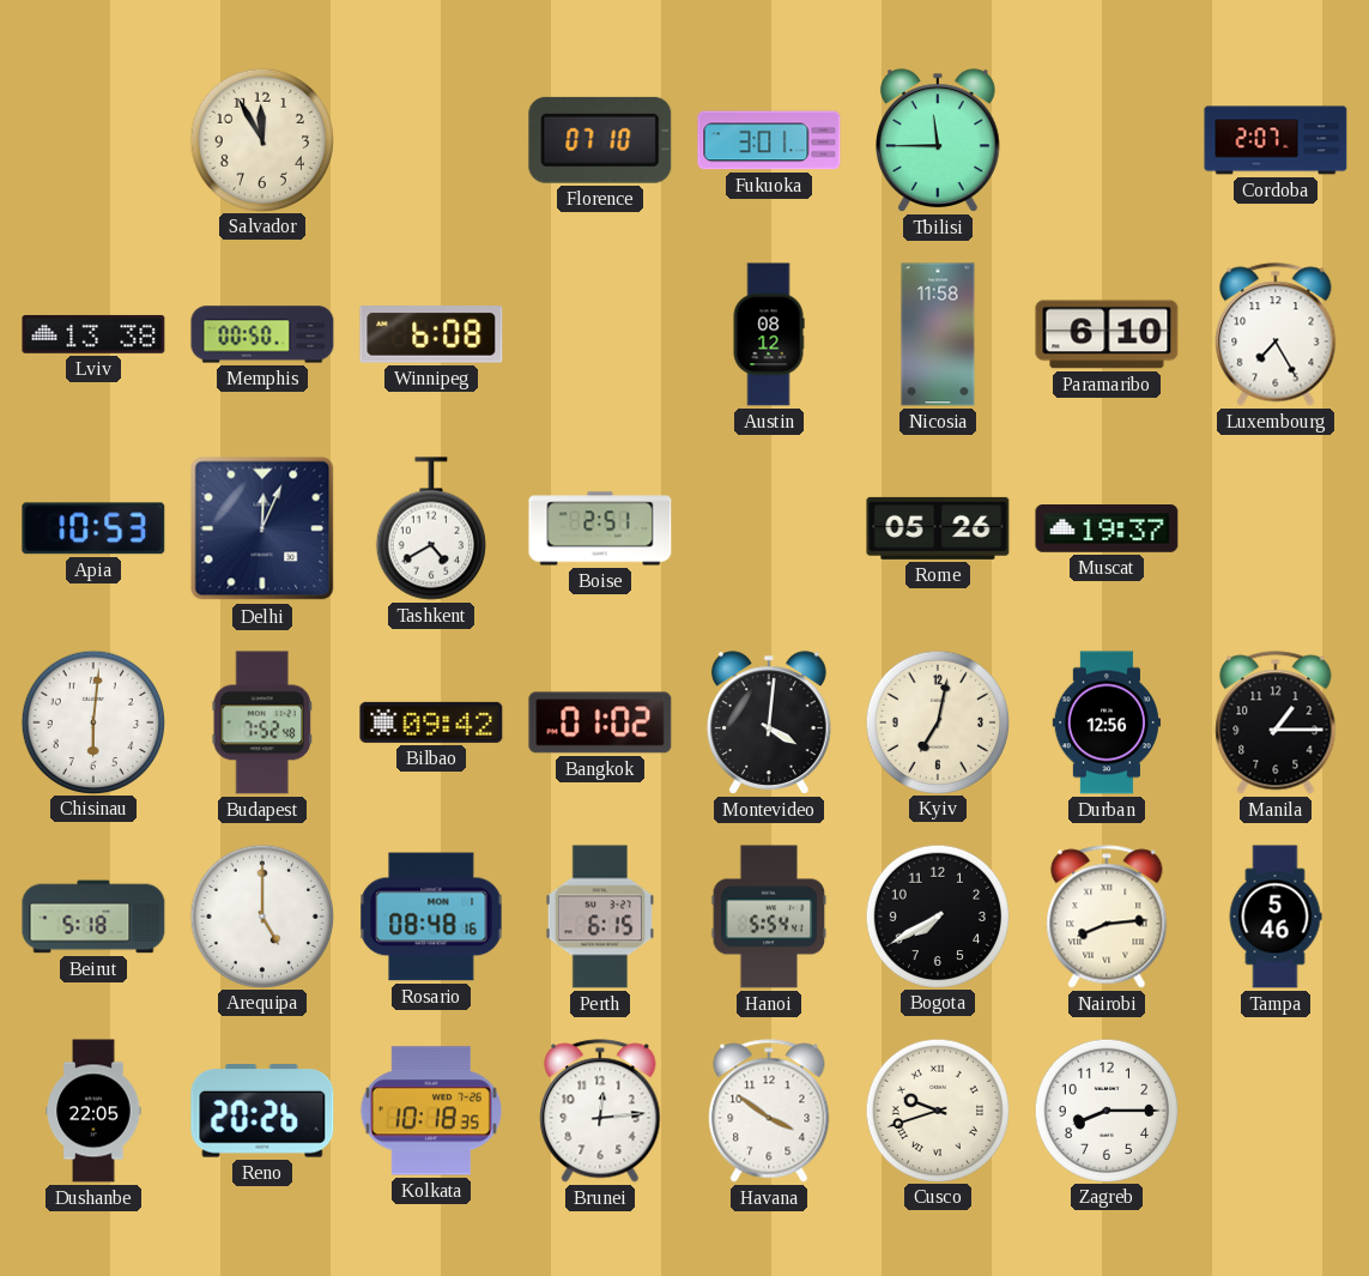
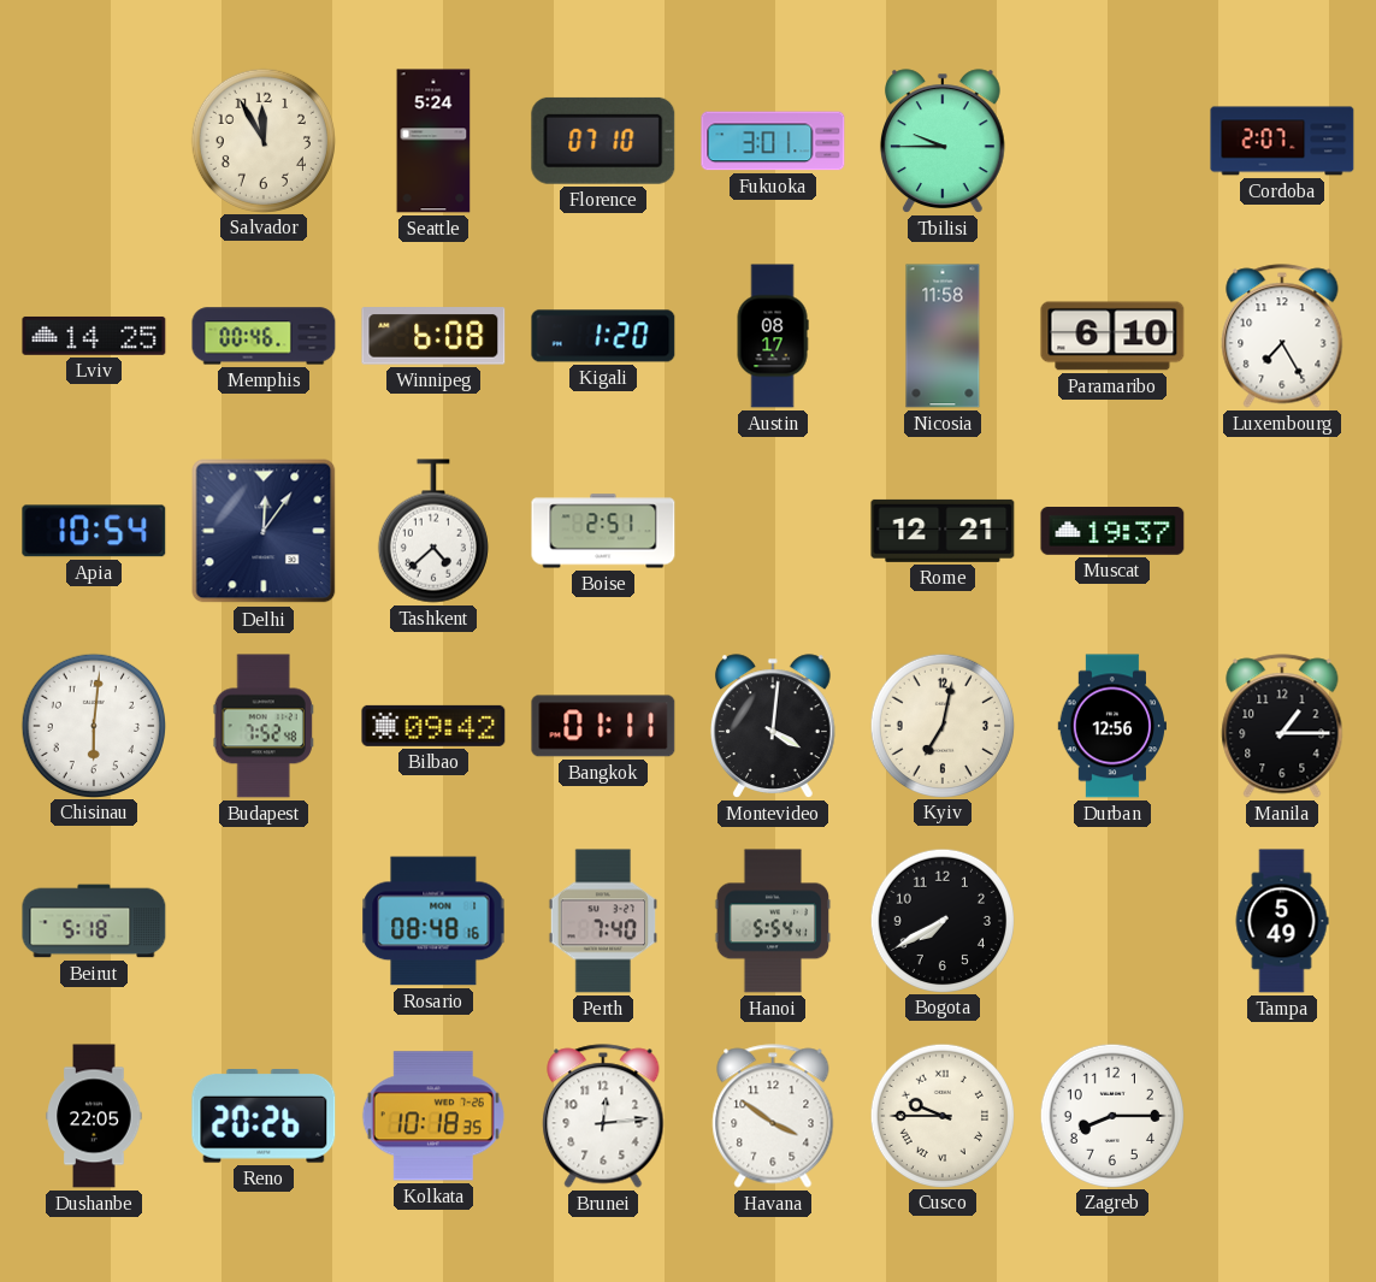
Seattle: none -> 5:24
Tbilisi: 11:45 -> 9:45
Lviv: 13:38 -> 14:25
Memphis: 00:50 -> 00:46
Kigali: none -> 1:20
Austin: 08:12 -> 08:17
Apia: 10:53 -> 10:54
Delhi: 12:04 -> 12:06
Tashkent: 4:40 -> 4:38
Rome: 05:26 -> 12:21
Bangkok: 01:02 -> 01:11
Arequipa: 5:00 -> none
Perth: 6:15 -> 7:40
Nairobi: 8:14 -> none
Tampa: 5:46 -> 5:49
Cusco: 9:42 -> 9:45
